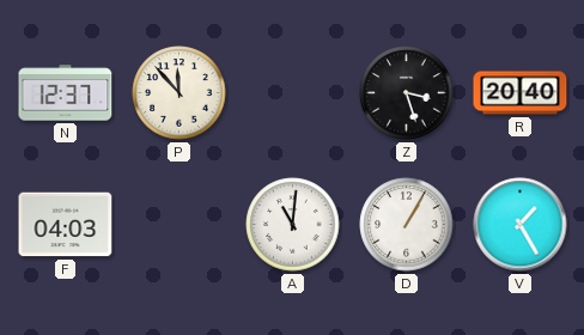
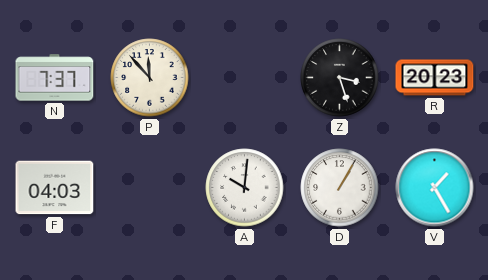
N: 12:37 -> 7:37
R: 20:40 -> 20:23
A: 11:01 -> 10:01
